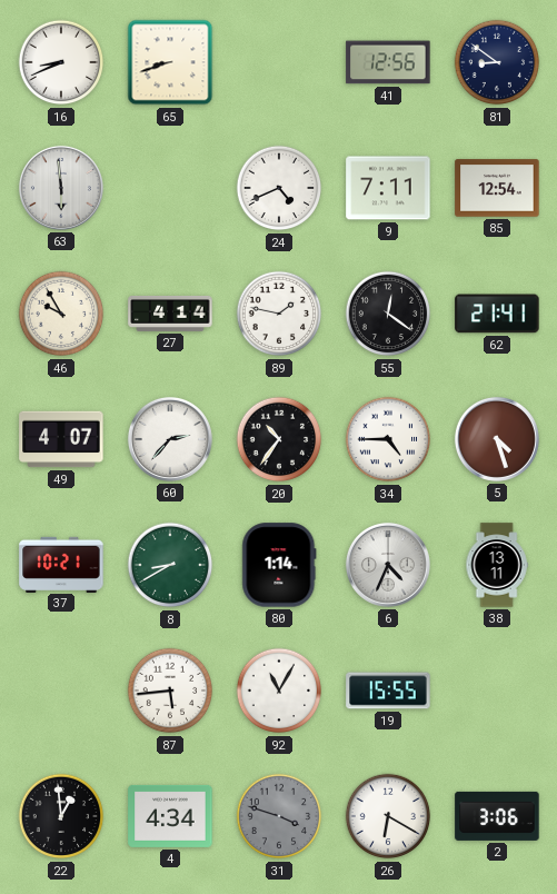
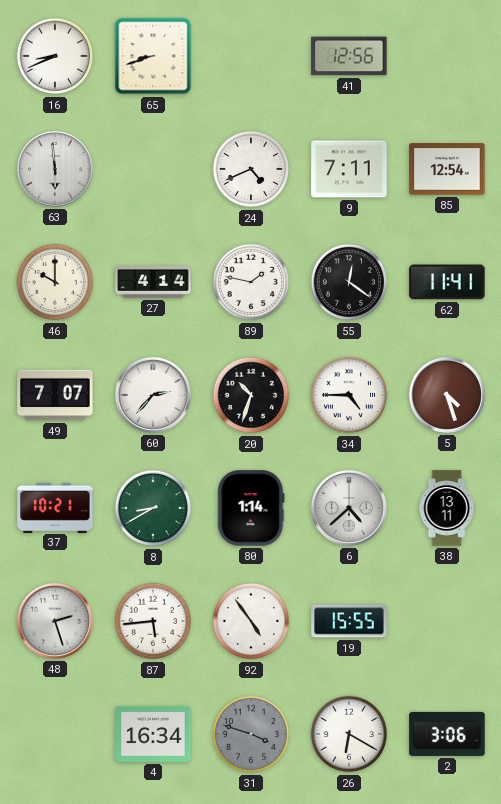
81: 8:51 -> none
46: 9:55 -> 10:00
62: 21:41 -> 11:41
49: 4:07 -> 7:07
20: 10:36 -> 10:33
6: 4:34 -> 4:38
48: none -> 2:27
92: 11:05 -> 4:54
22: 12:59 -> none
4: 4:34 -> 16:34
